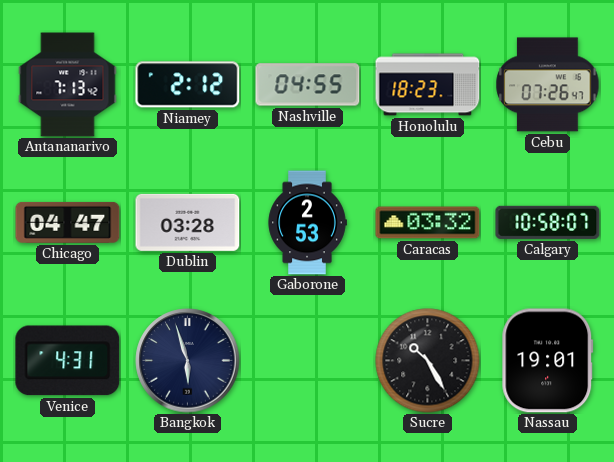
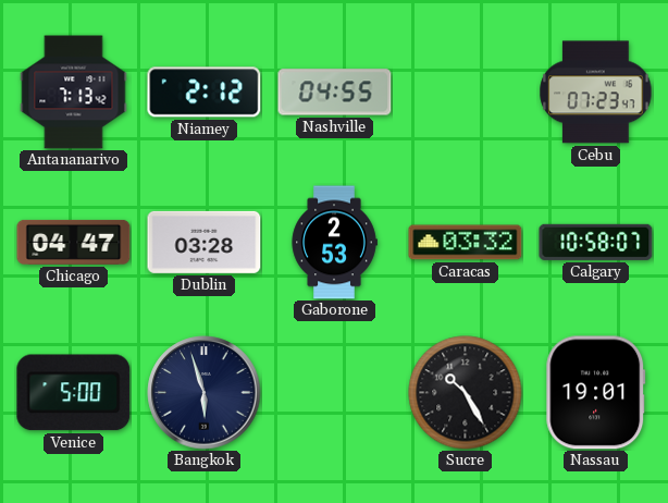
Honolulu: 18:23 -> none
Cebu: 07:26 -> 07:23
Venice: 4:31 -> 5:00
